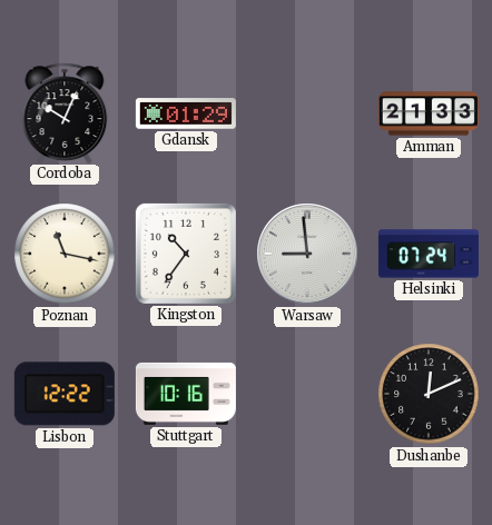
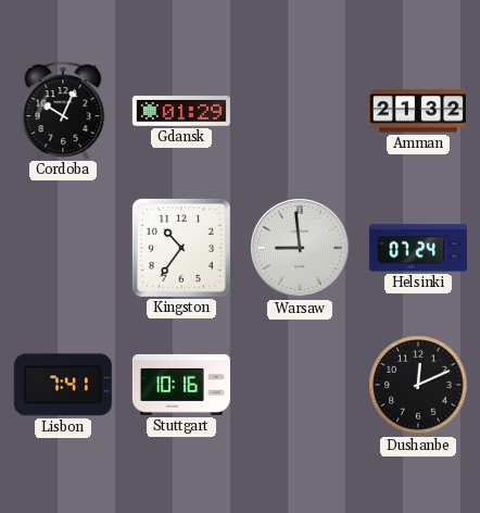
Amman: 21:33 -> 21:32
Poznan: 11:17 -> none
Lisbon: 12:22 -> 7:41
